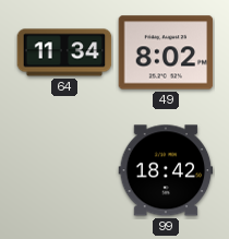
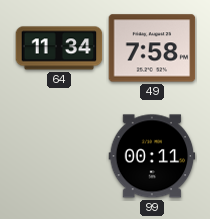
49: 8:02 -> 7:58
99: 18:42 -> 00:11
